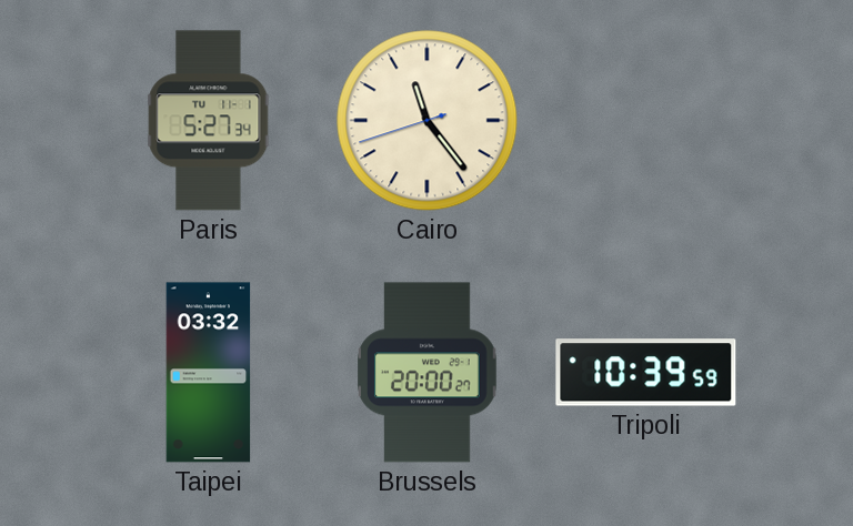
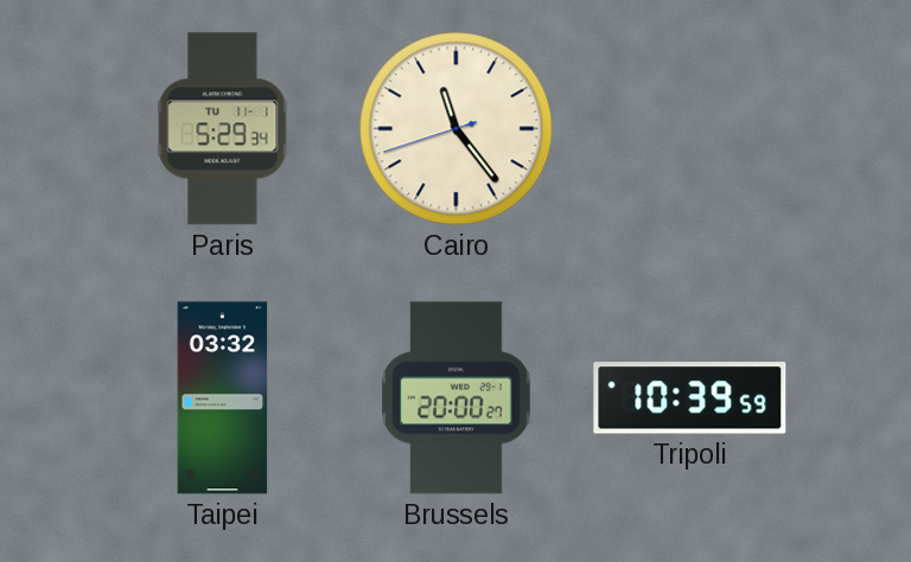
Paris: 5:27 -> 5:29
